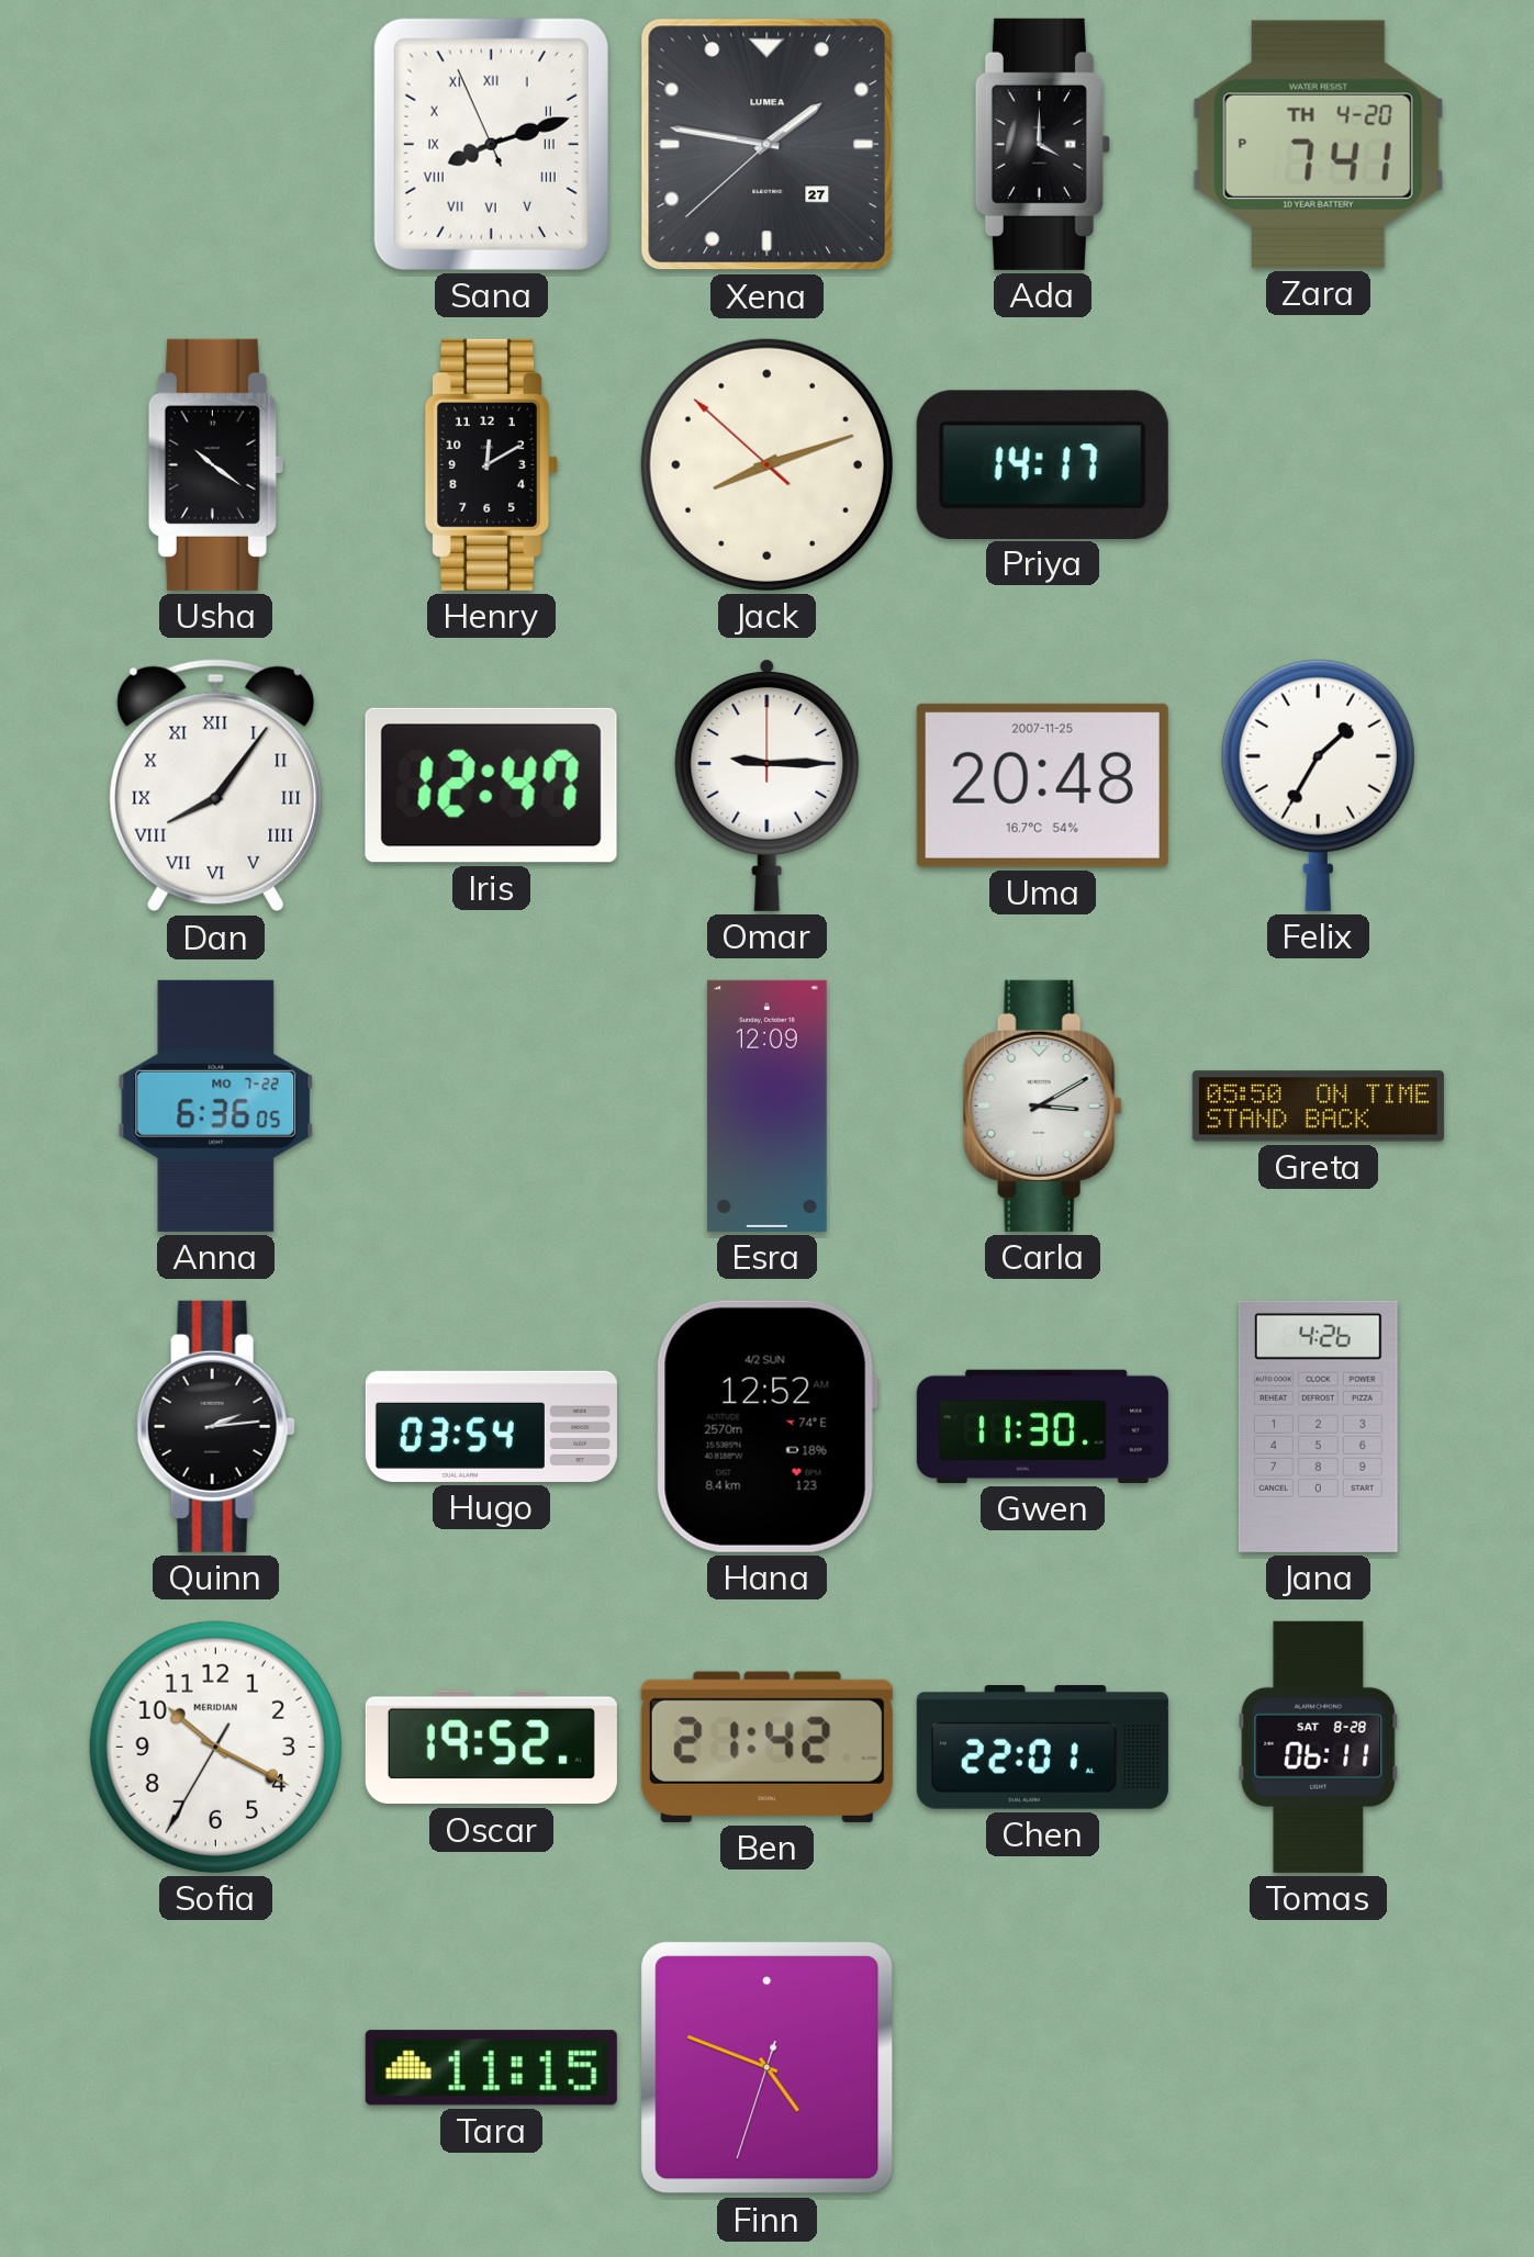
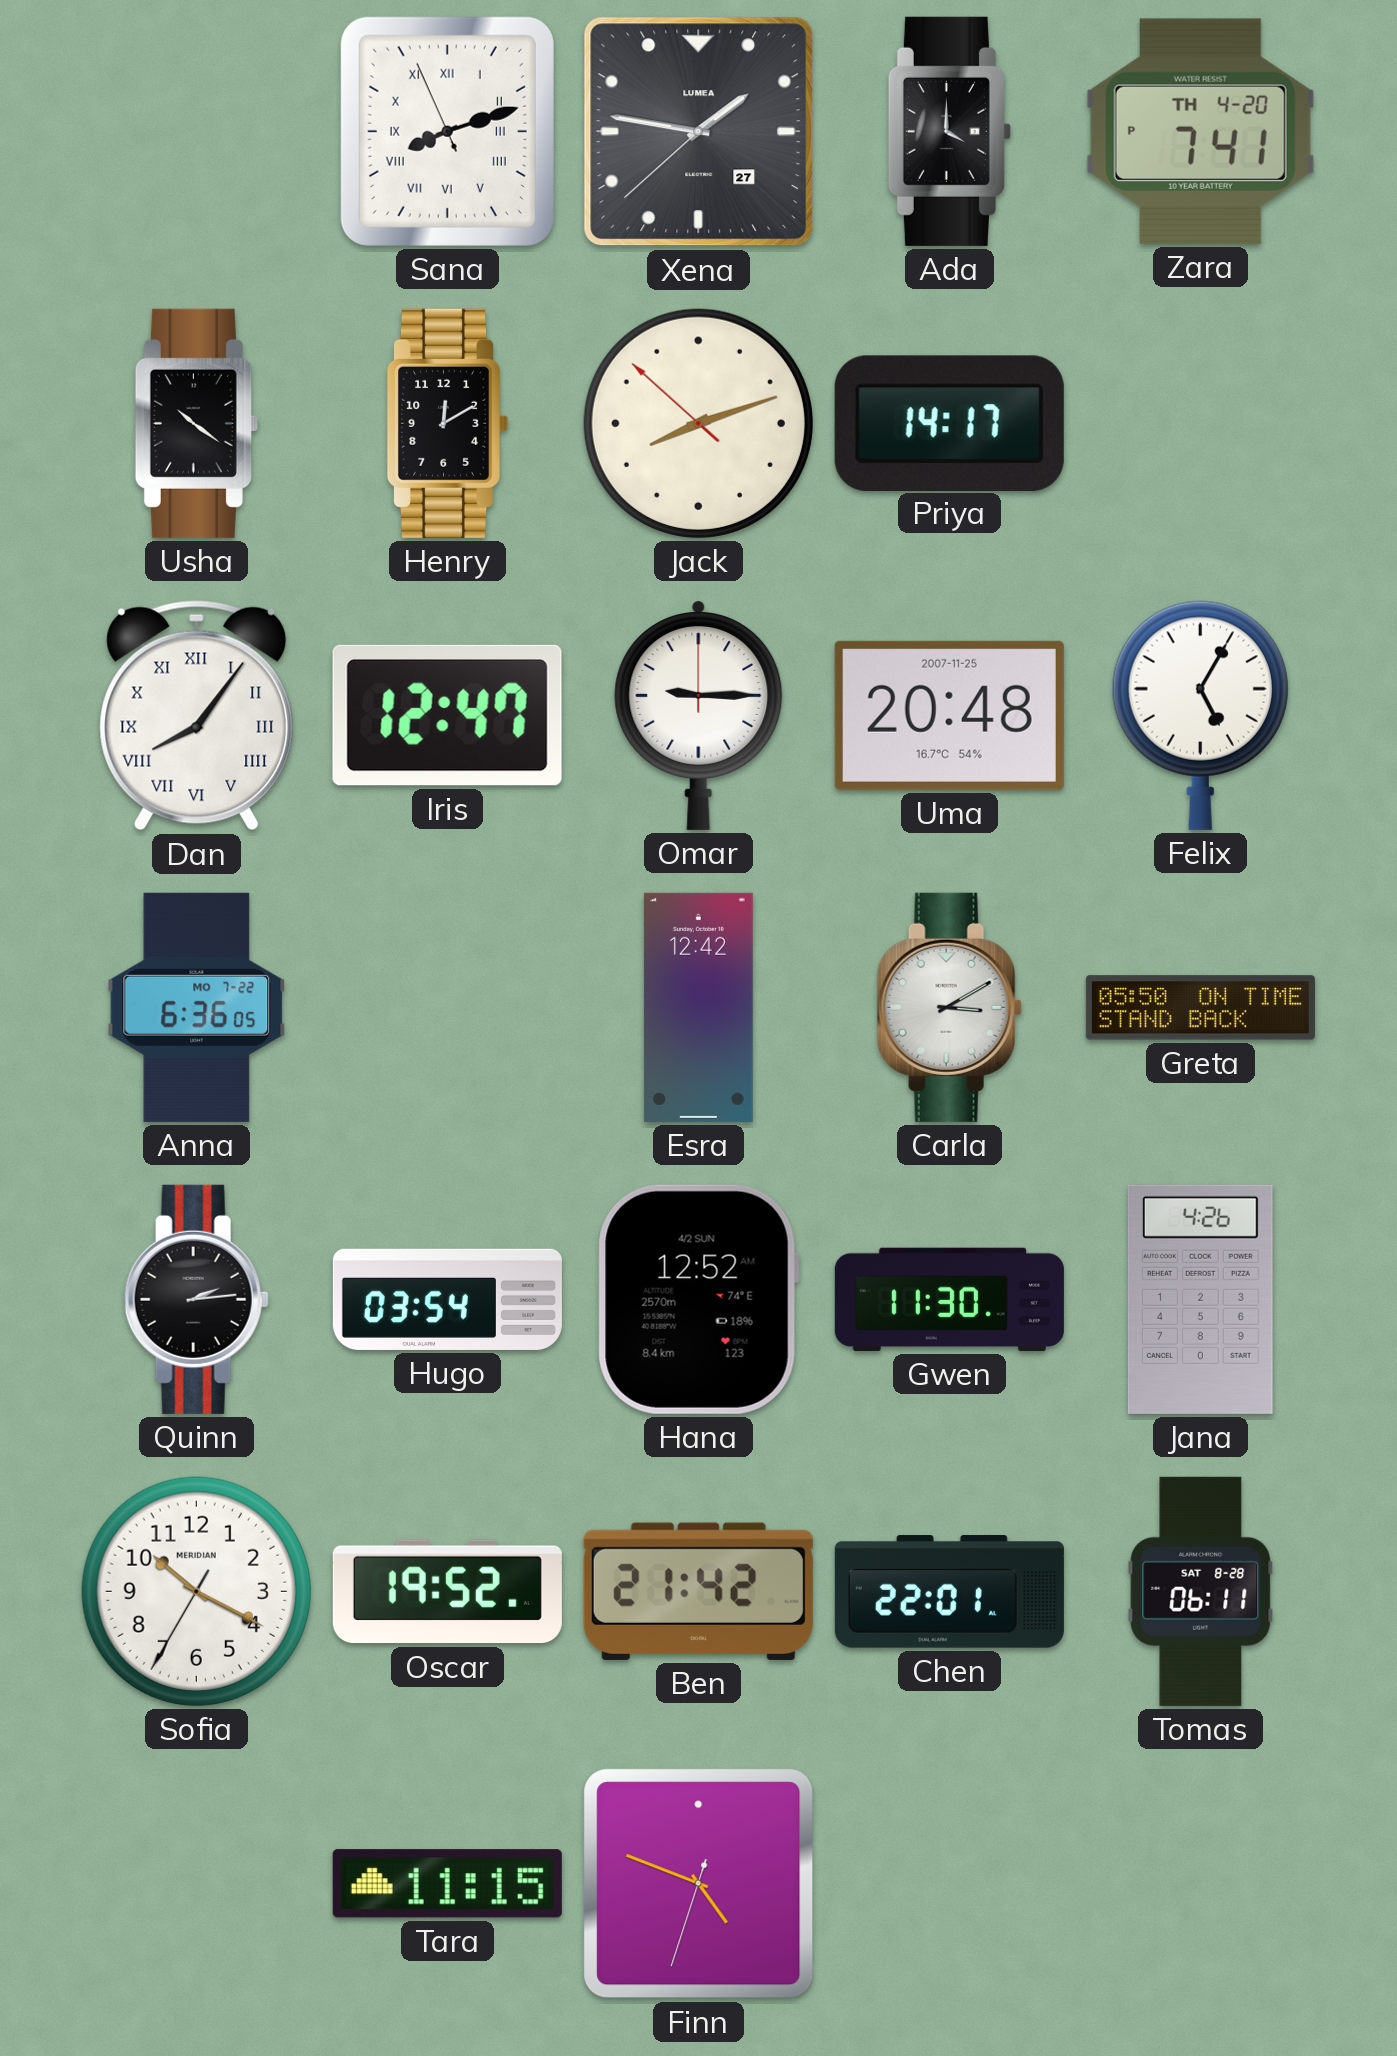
Felix: 1:35 -> 5:05
Esra: 12:09 -> 12:42
